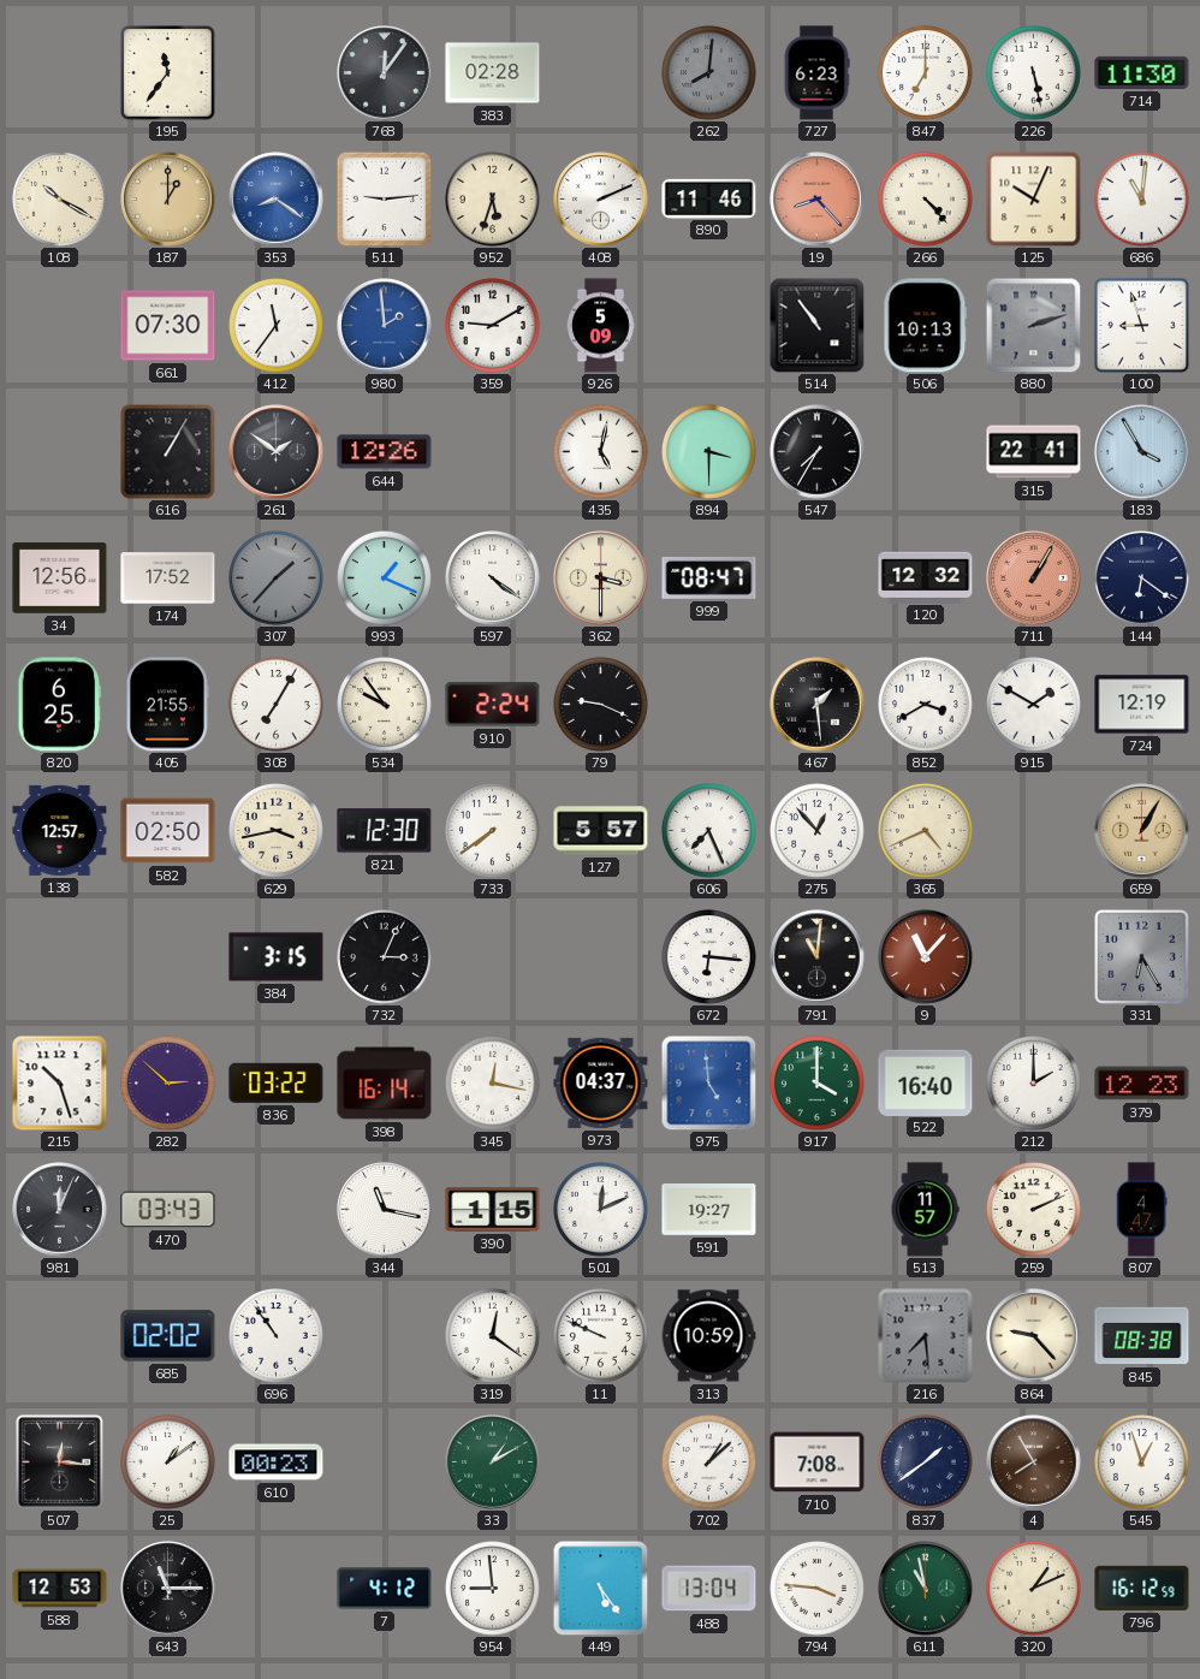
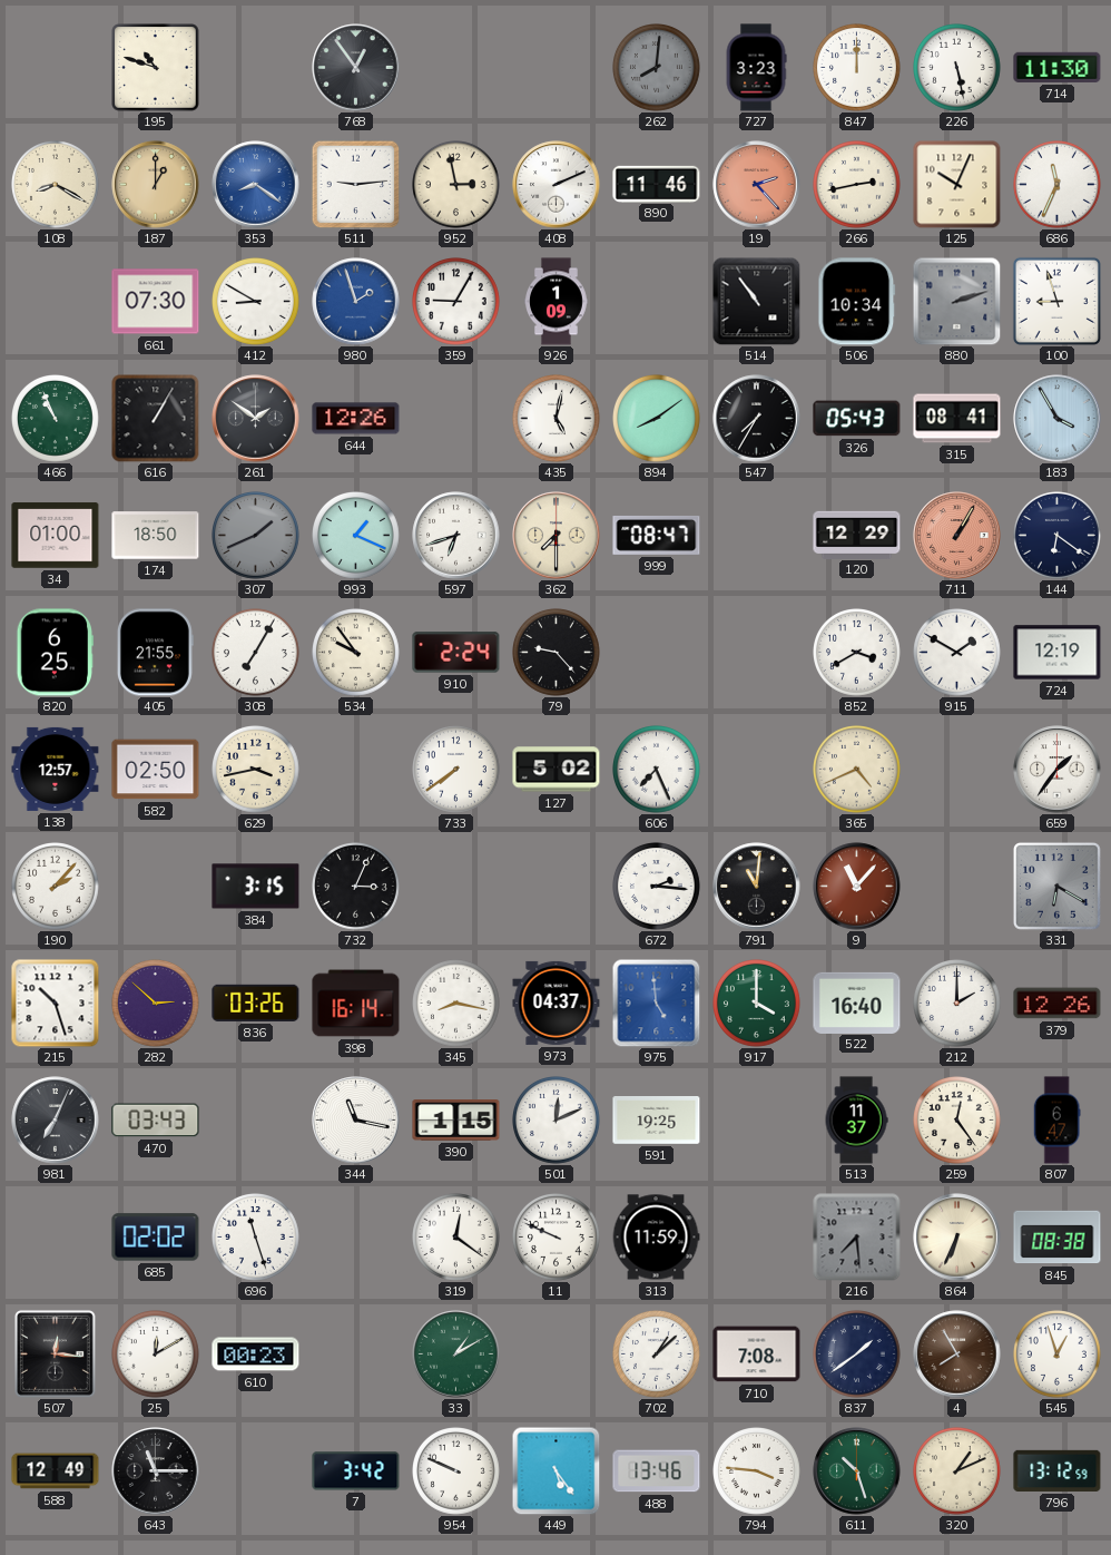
195: 11:36 -> 10:48
768: 12:06 -> 12:54
383: 02:28 -> none
727: 6:23 -> 3:23
847: 7:00 -> 12:00
108: 10:20 -> 8:20
952: 5:33 -> 2:58
19: 8:23 -> 2:23
266: 4:23 -> 2:43
686: 11:01 -> 11:34
412: 11:36 -> 8:50
980: 1:59 -> 1:57
359: 9:10 -> 9:05
926: 5:09 -> 1:09
506: 10:13 -> 10:34
466: none -> 10:56
894: 3:30 -> 8:09
326: none -> 05:43
315: 22:41 -> 08:41
34: 12:56 -> 01:00
174: 17:52 -> 18:50
307: 1:37 -> 1:41
597: 4:21 -> 6:42
362: 3:30 -> 7:30
120: 12:32 -> 12:29
79: 9:19 -> 9:23
467: 1:29 -> none
821: 12:30 -> none
127: 5:57 -> 5:02
275: 12:53 -> none
659: 1:05 -> 1:36
659 dial: champagne -> white
190: none -> 2:07
672: 6:16 -> 2:16
331: 6:25 -> 6:20
836: 03:22 -> 03:26
345: 12:17 -> 8:17
379: 12:23 -> 12:26
981: 12:04 -> 7:04
591: 19:27 -> 19:25
513: 11:57 -> 11:37
259: 2:11 -> 12:24
807: 4:47 -> 6:47
696: 10:54 -> 11:27
313: 10:59 -> 11:59
864: 9:23 -> 6:34
25: 1:09 -> 12:10
588: 12:53 -> 12:49
7: 4:12 -> 3:42
954: 8:59 -> 9:49
488: 13:04 -> 13:46
611: 10:58 -> 10:27
796: 16:12 -> 13:12
